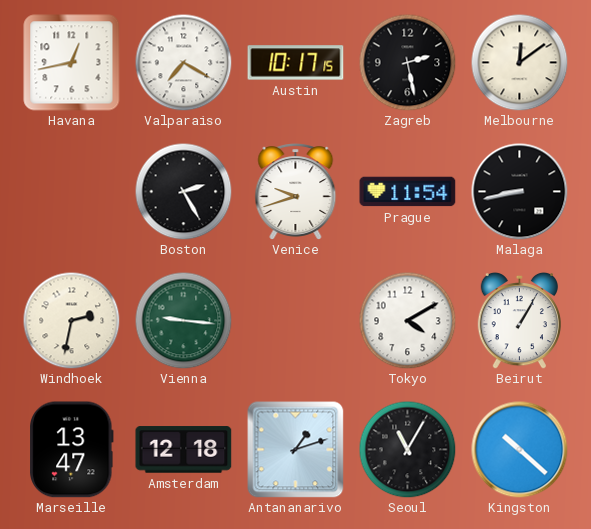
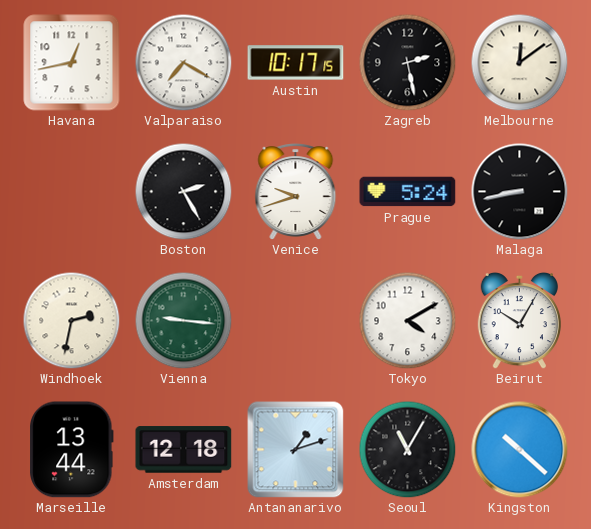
Prague: 11:54 -> 5:24
Beirut: 1:05 -> 10:05
Marseille: 13:47 -> 13:44
